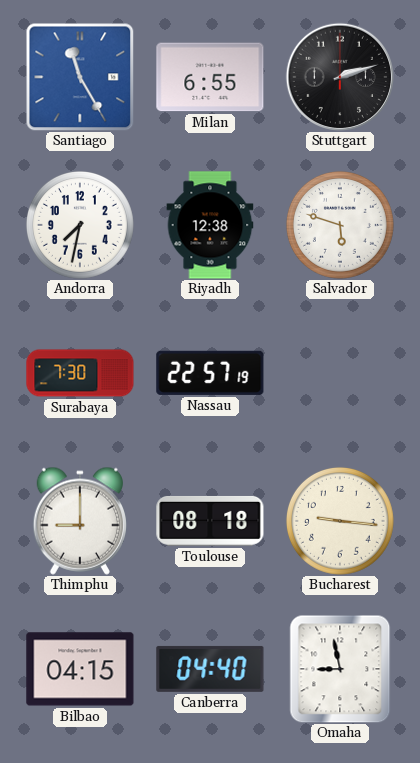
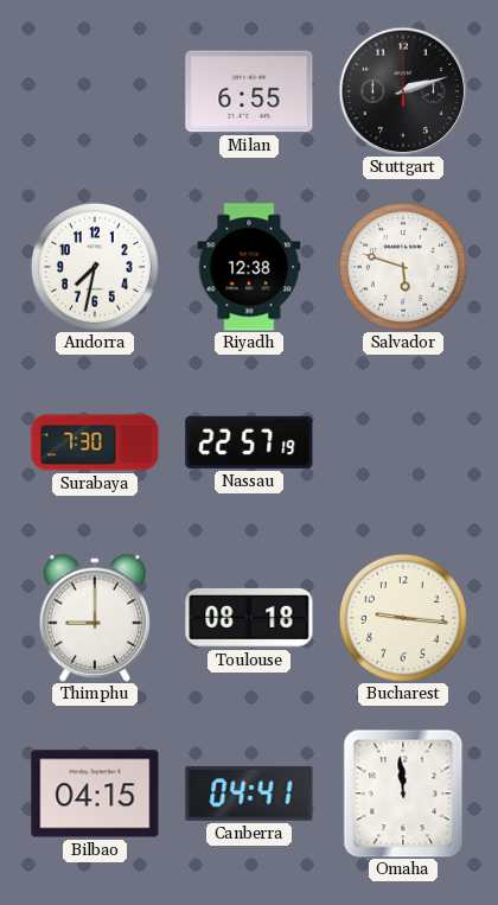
Santiago: 11:25 -> none
Canberra: 04:40 -> 04:41
Omaha: 8:58 -> 11:59
